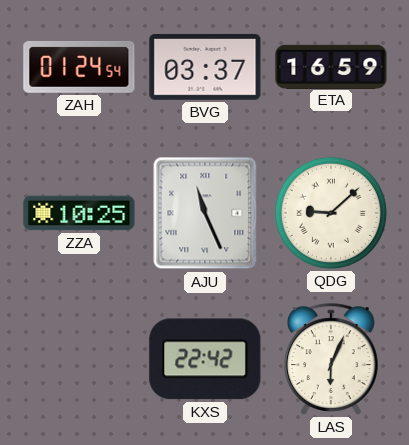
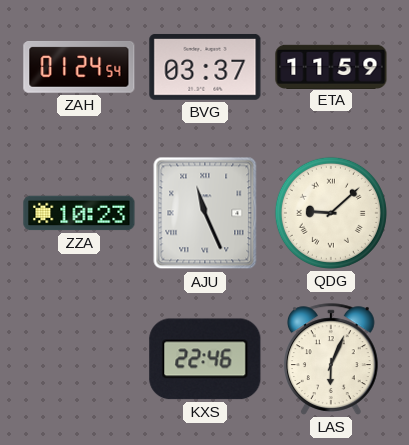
ETA: 16:59 -> 11:59
ZZA: 10:25 -> 10:23
KXS: 22:42 -> 22:46
